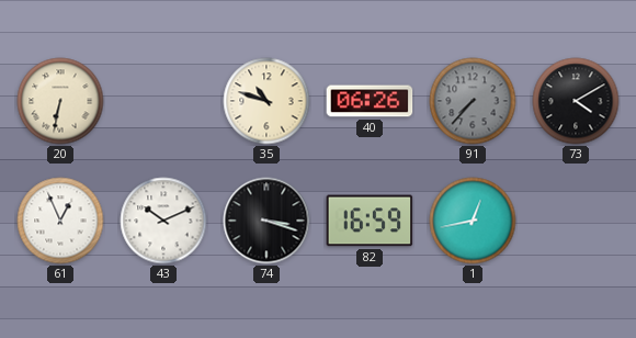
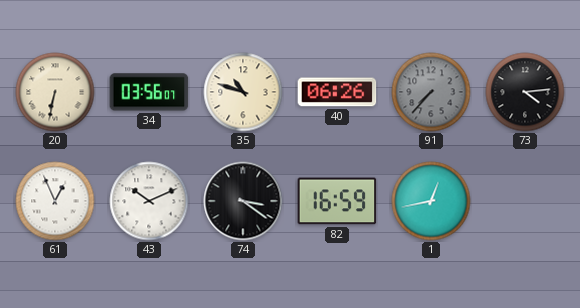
34: none -> 03:56
73: 4:10 -> 4:14
74: 3:18 -> 3:21
